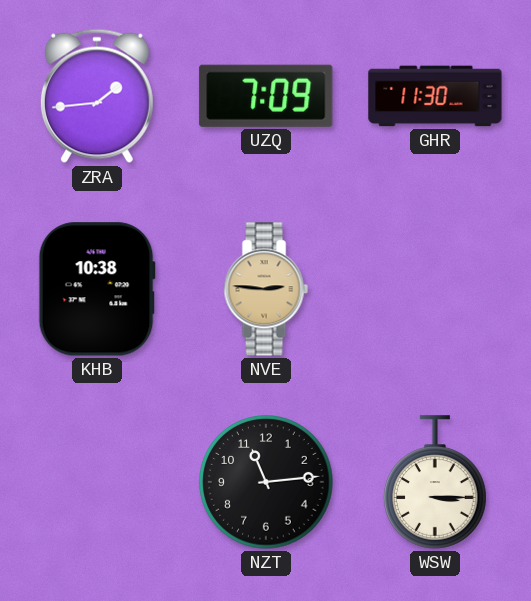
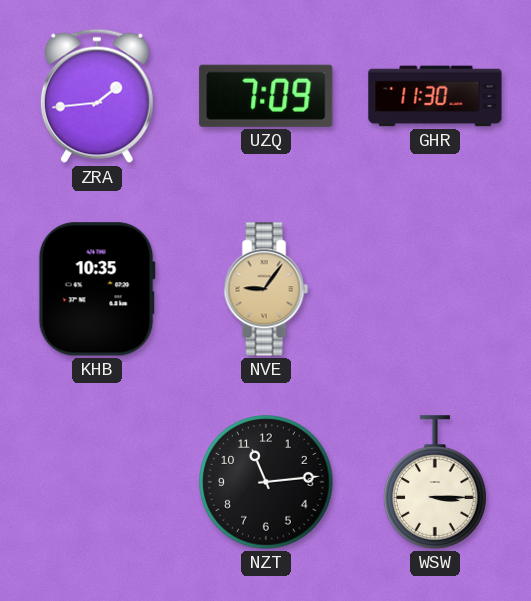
KHB: 10:38 -> 10:35
NVE: 2:46 -> 9:06
